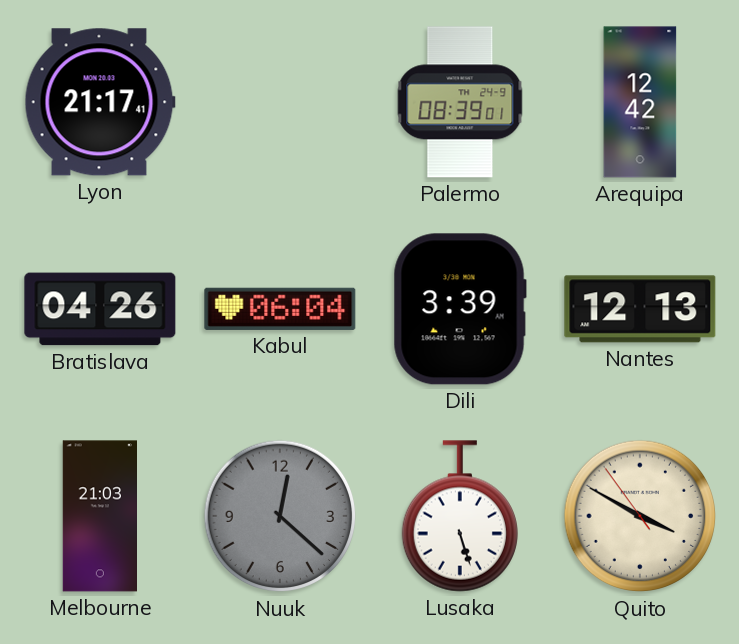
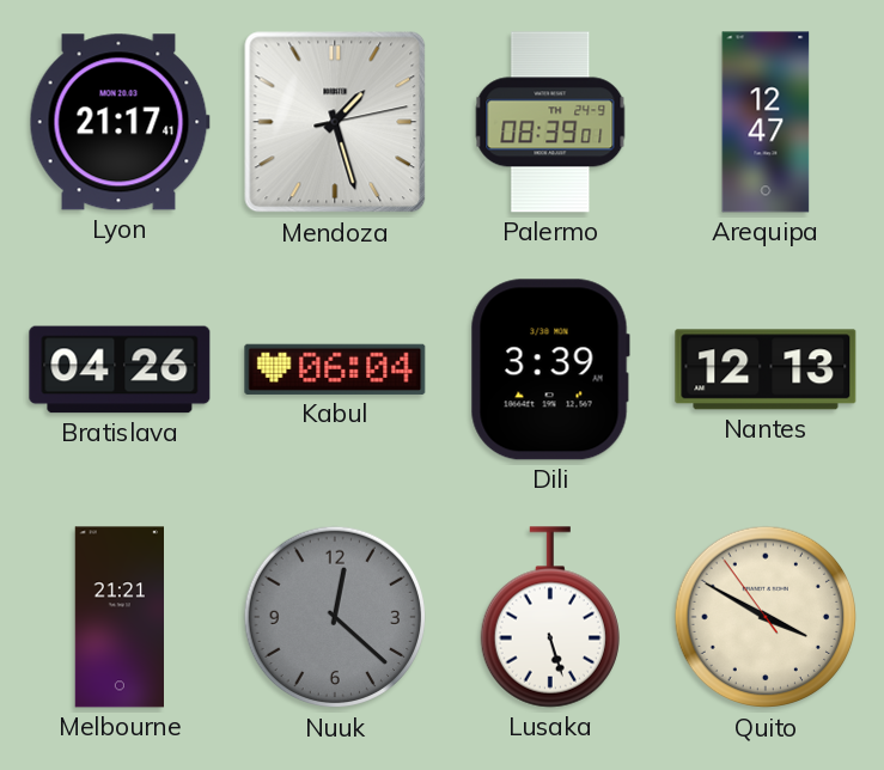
Mendoza: none -> 1:27
Arequipa: 12:42 -> 12:47
Melbourne: 21:03 -> 21:21
